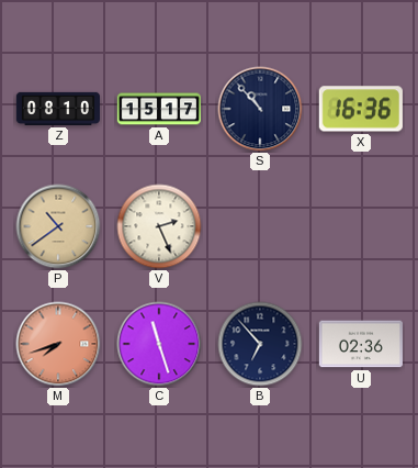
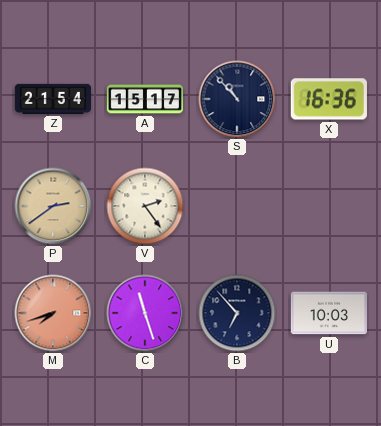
Z: 08:10 -> 21:54
P: 10:39 -> 2:39
V: 2:26 -> 2:24
U: 02:36 -> 10:03
